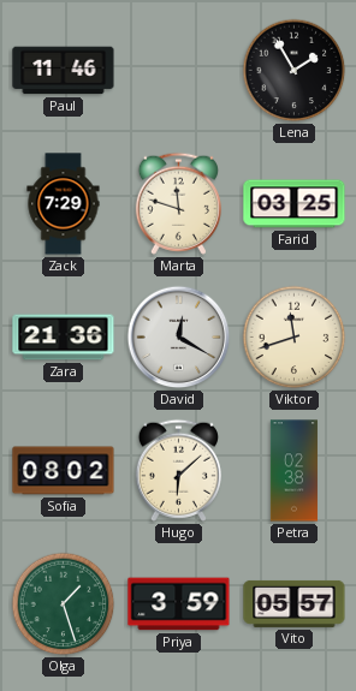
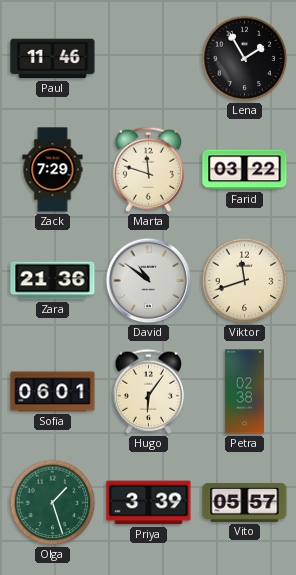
Farid: 03:25 -> 03:22
David: 12:20 -> 10:51
Sofia: 08:02 -> 06:01
Hugo: 6:08 -> 6:06
Priya: 3:59 -> 3:39
